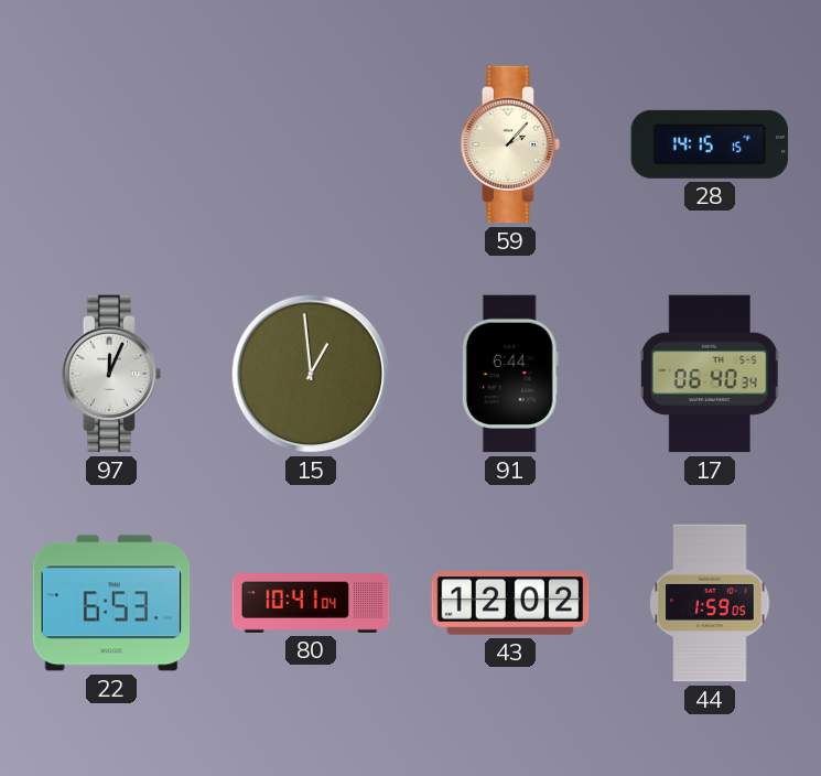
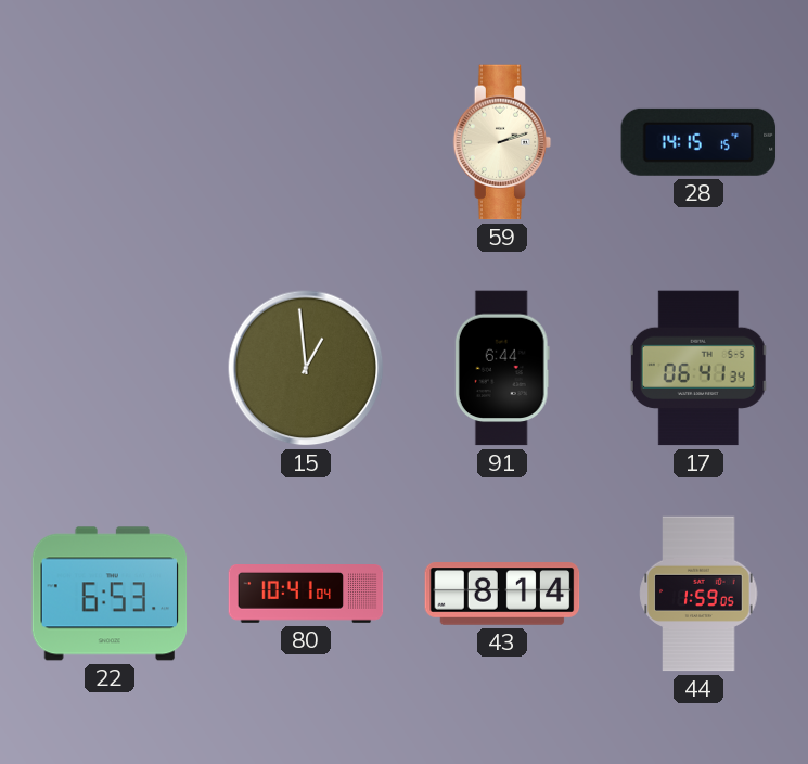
59: 2:07 -> 2:12
97: 12:04 -> none
17: 06:40 -> 06:41
43: 12:02 -> 8:14
